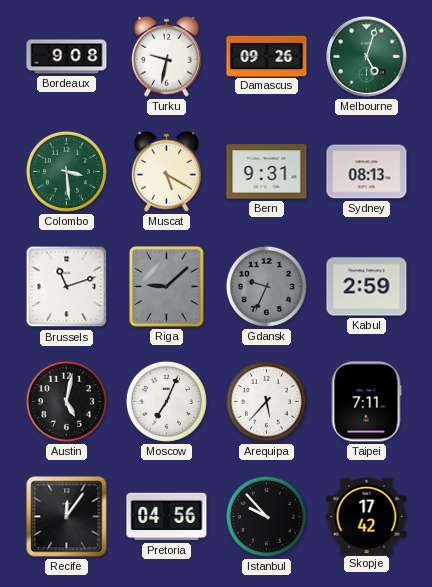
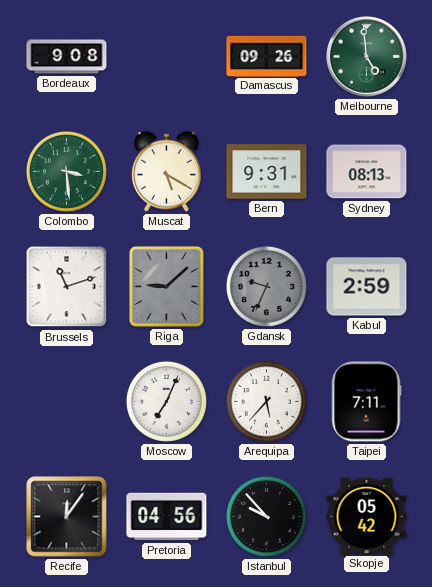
Turku: 9:32 -> none
Melbourne: 5:03 -> 4:59
Austin: 5:02 -> none
Skopje: 17:42 -> 05:42
